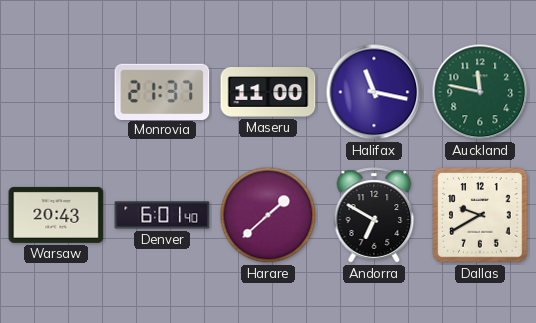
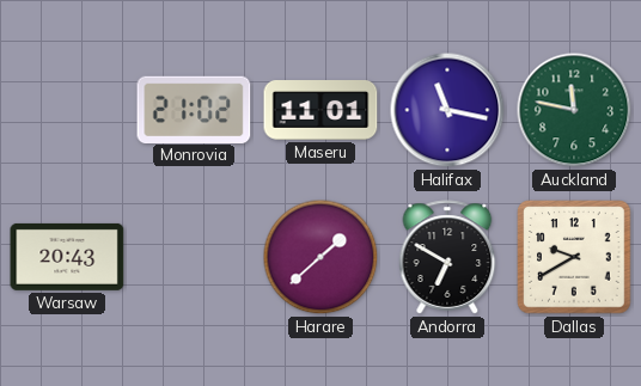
Monrovia: 21:37 -> 21:02
Maseru: 11:00 -> 11:01
Denver: 6:01 -> none
